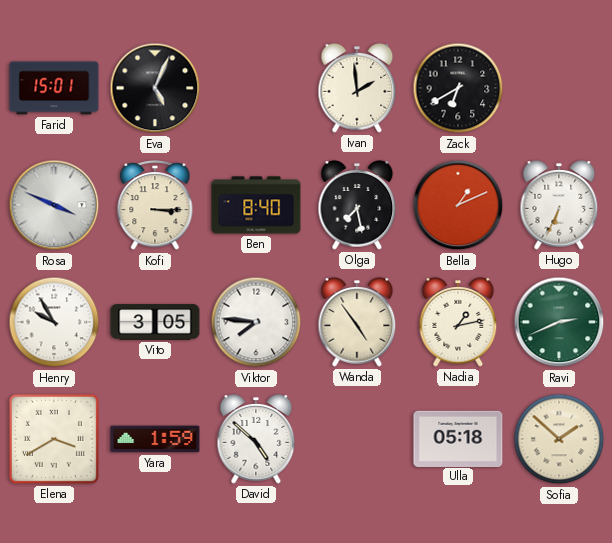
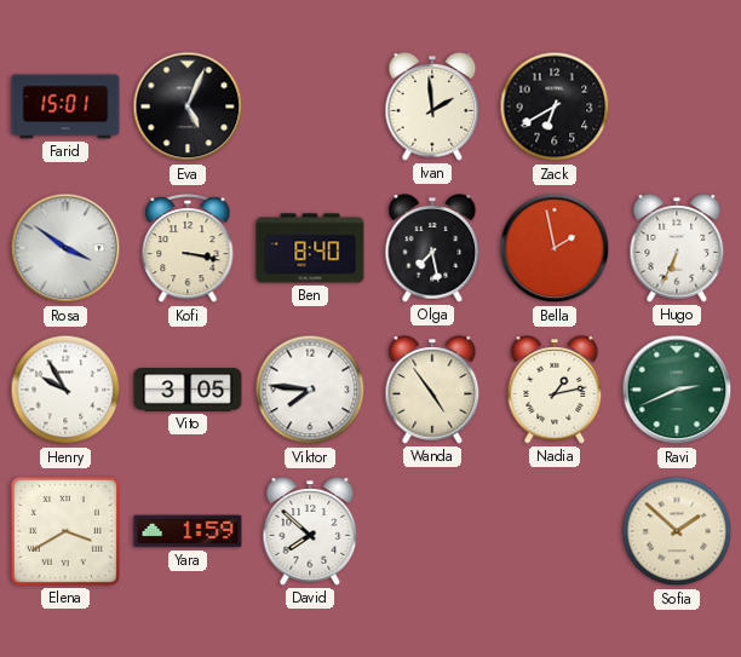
Rosa: 3:49 -> 3:51
Kofi: 3:15 -> 3:17
Bella: 1:11 -> 1:58
David: 4:52 -> 7:52
Ulla: 05:18 -> none
